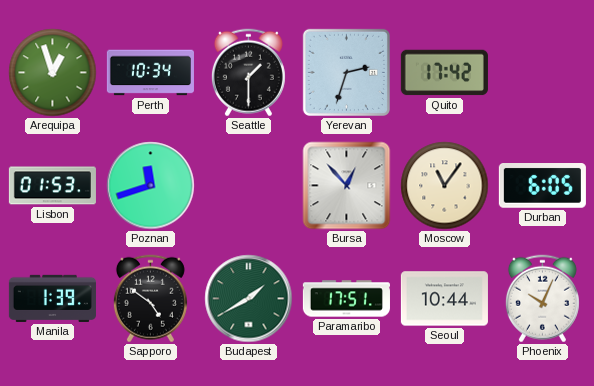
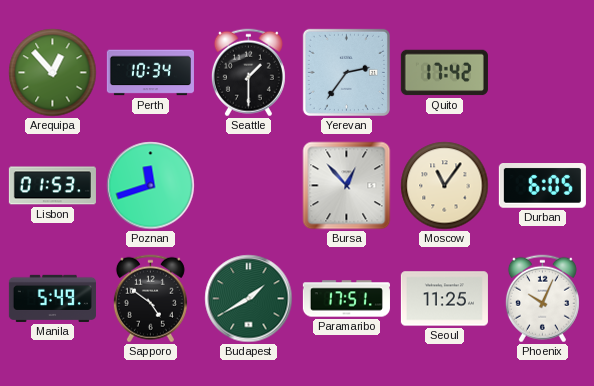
Arequipa: 12:57 -> 12:53
Yerevan: 2:33 -> 2:36
Manila: 1:39 -> 5:49
Seoul: 10:44 -> 11:25
